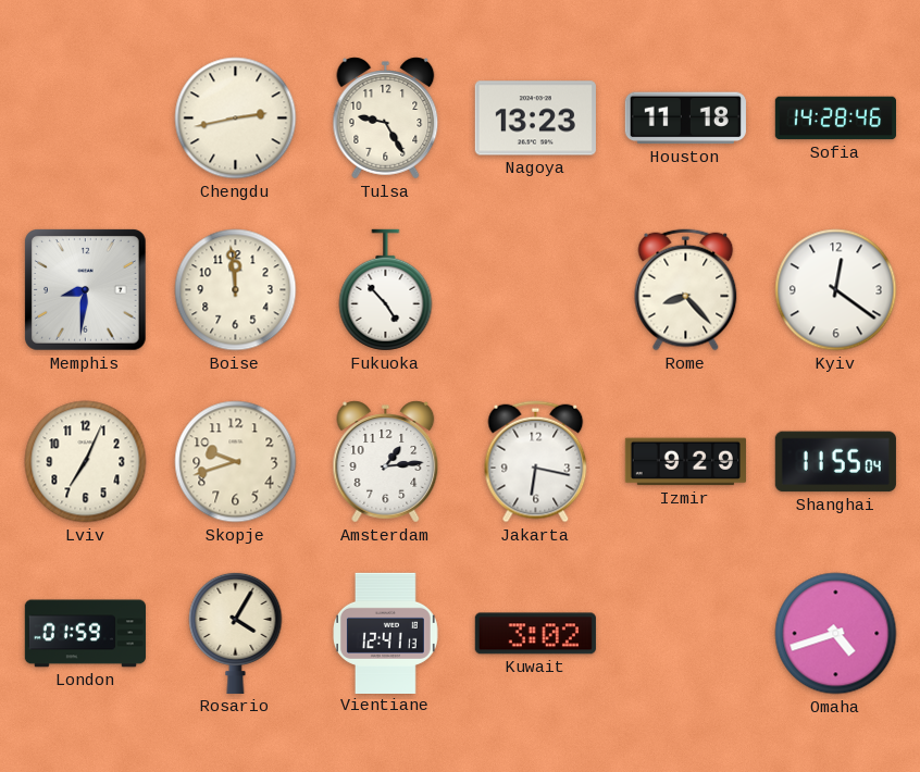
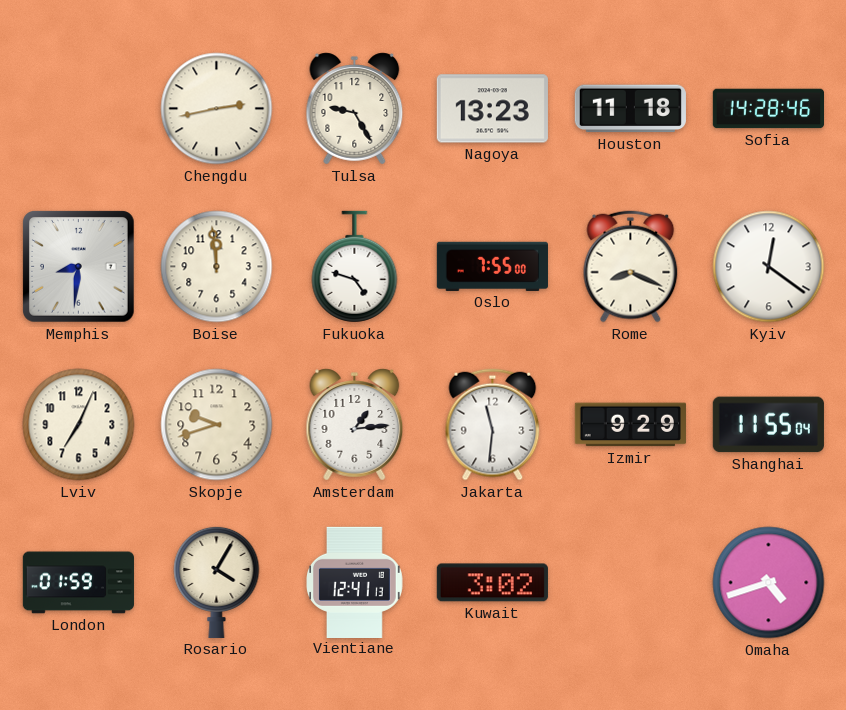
Fukuoka: 4:53 -> 4:48
Oslo: none -> 7:55
Rome: 8:23 -> 8:19
Jakarta: 6:17 -> 11:31
